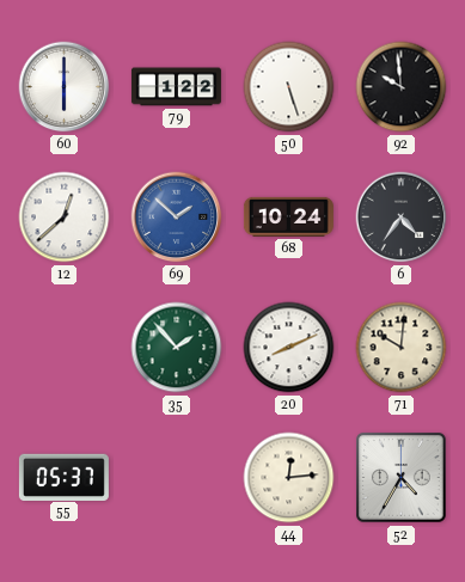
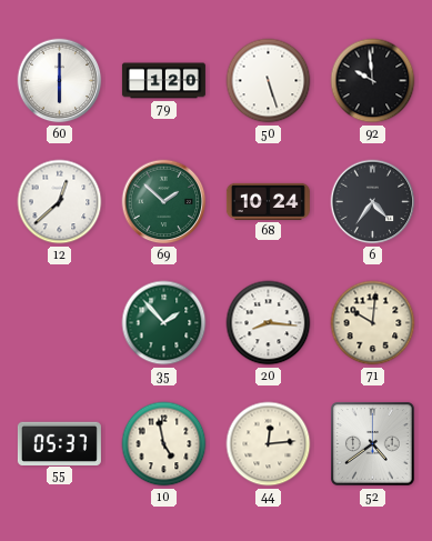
79: 1:22 -> 1:20
69 dial: blue -> green
20: 8:11 -> 8:16
10: none -> 4:58
52: 4:35 -> 4:39
